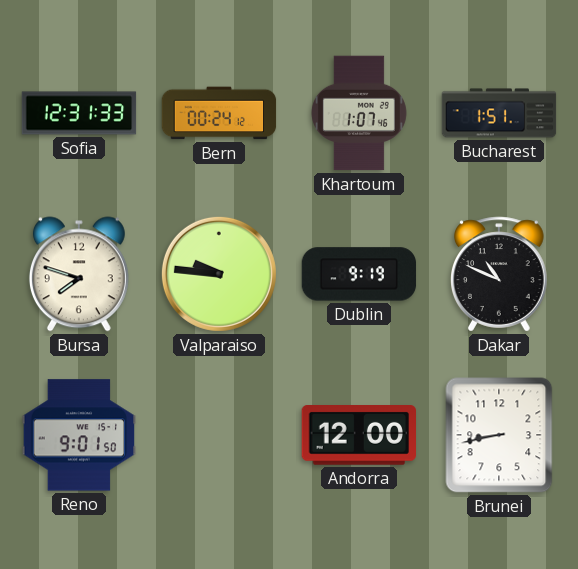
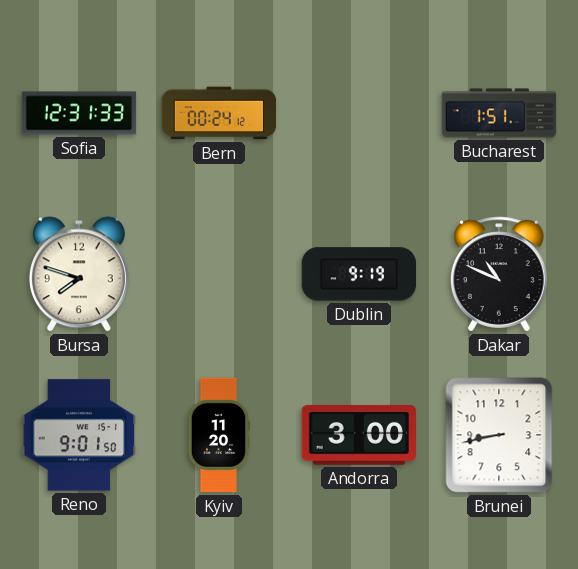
Khartoum: 1:07 -> none
Valparaiso: 9:46 -> none
Kyiv: none -> 11:20
Andorra: 12:00 -> 3:00
